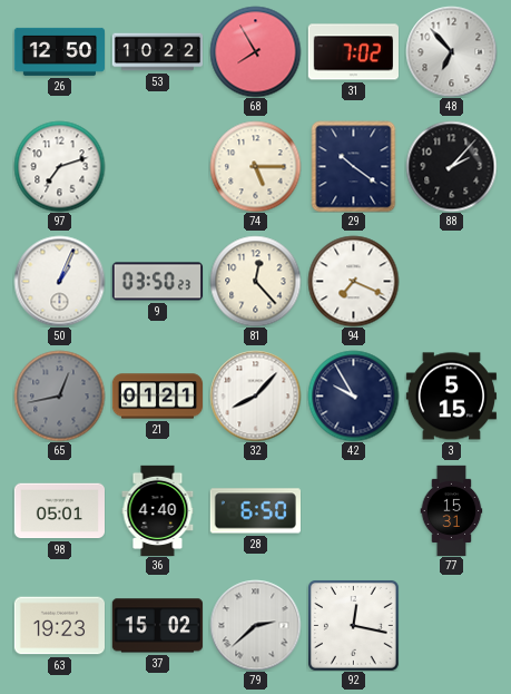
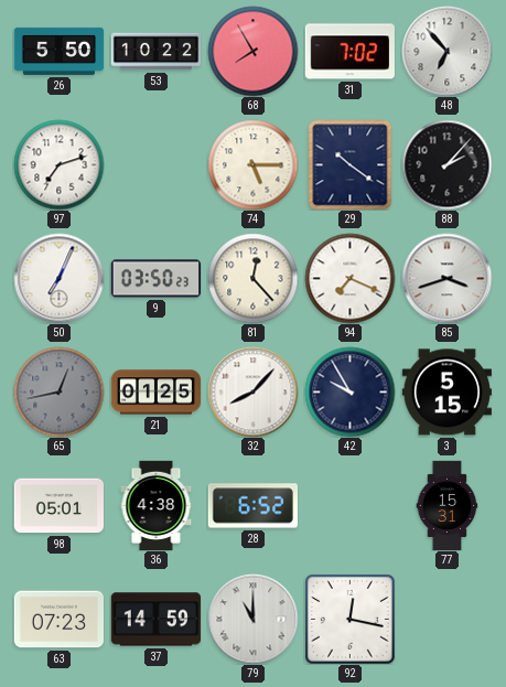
26: 12:50 -> 5:50
50: 1:04 -> 7:04
85: none -> 3:42
21: 01:21 -> 01:25
36: 4:40 -> 4:38
28: 6:50 -> 6:52
63: 19:23 -> 07:23
37: 15:02 -> 14:59
79: 2:38 -> 11:00
